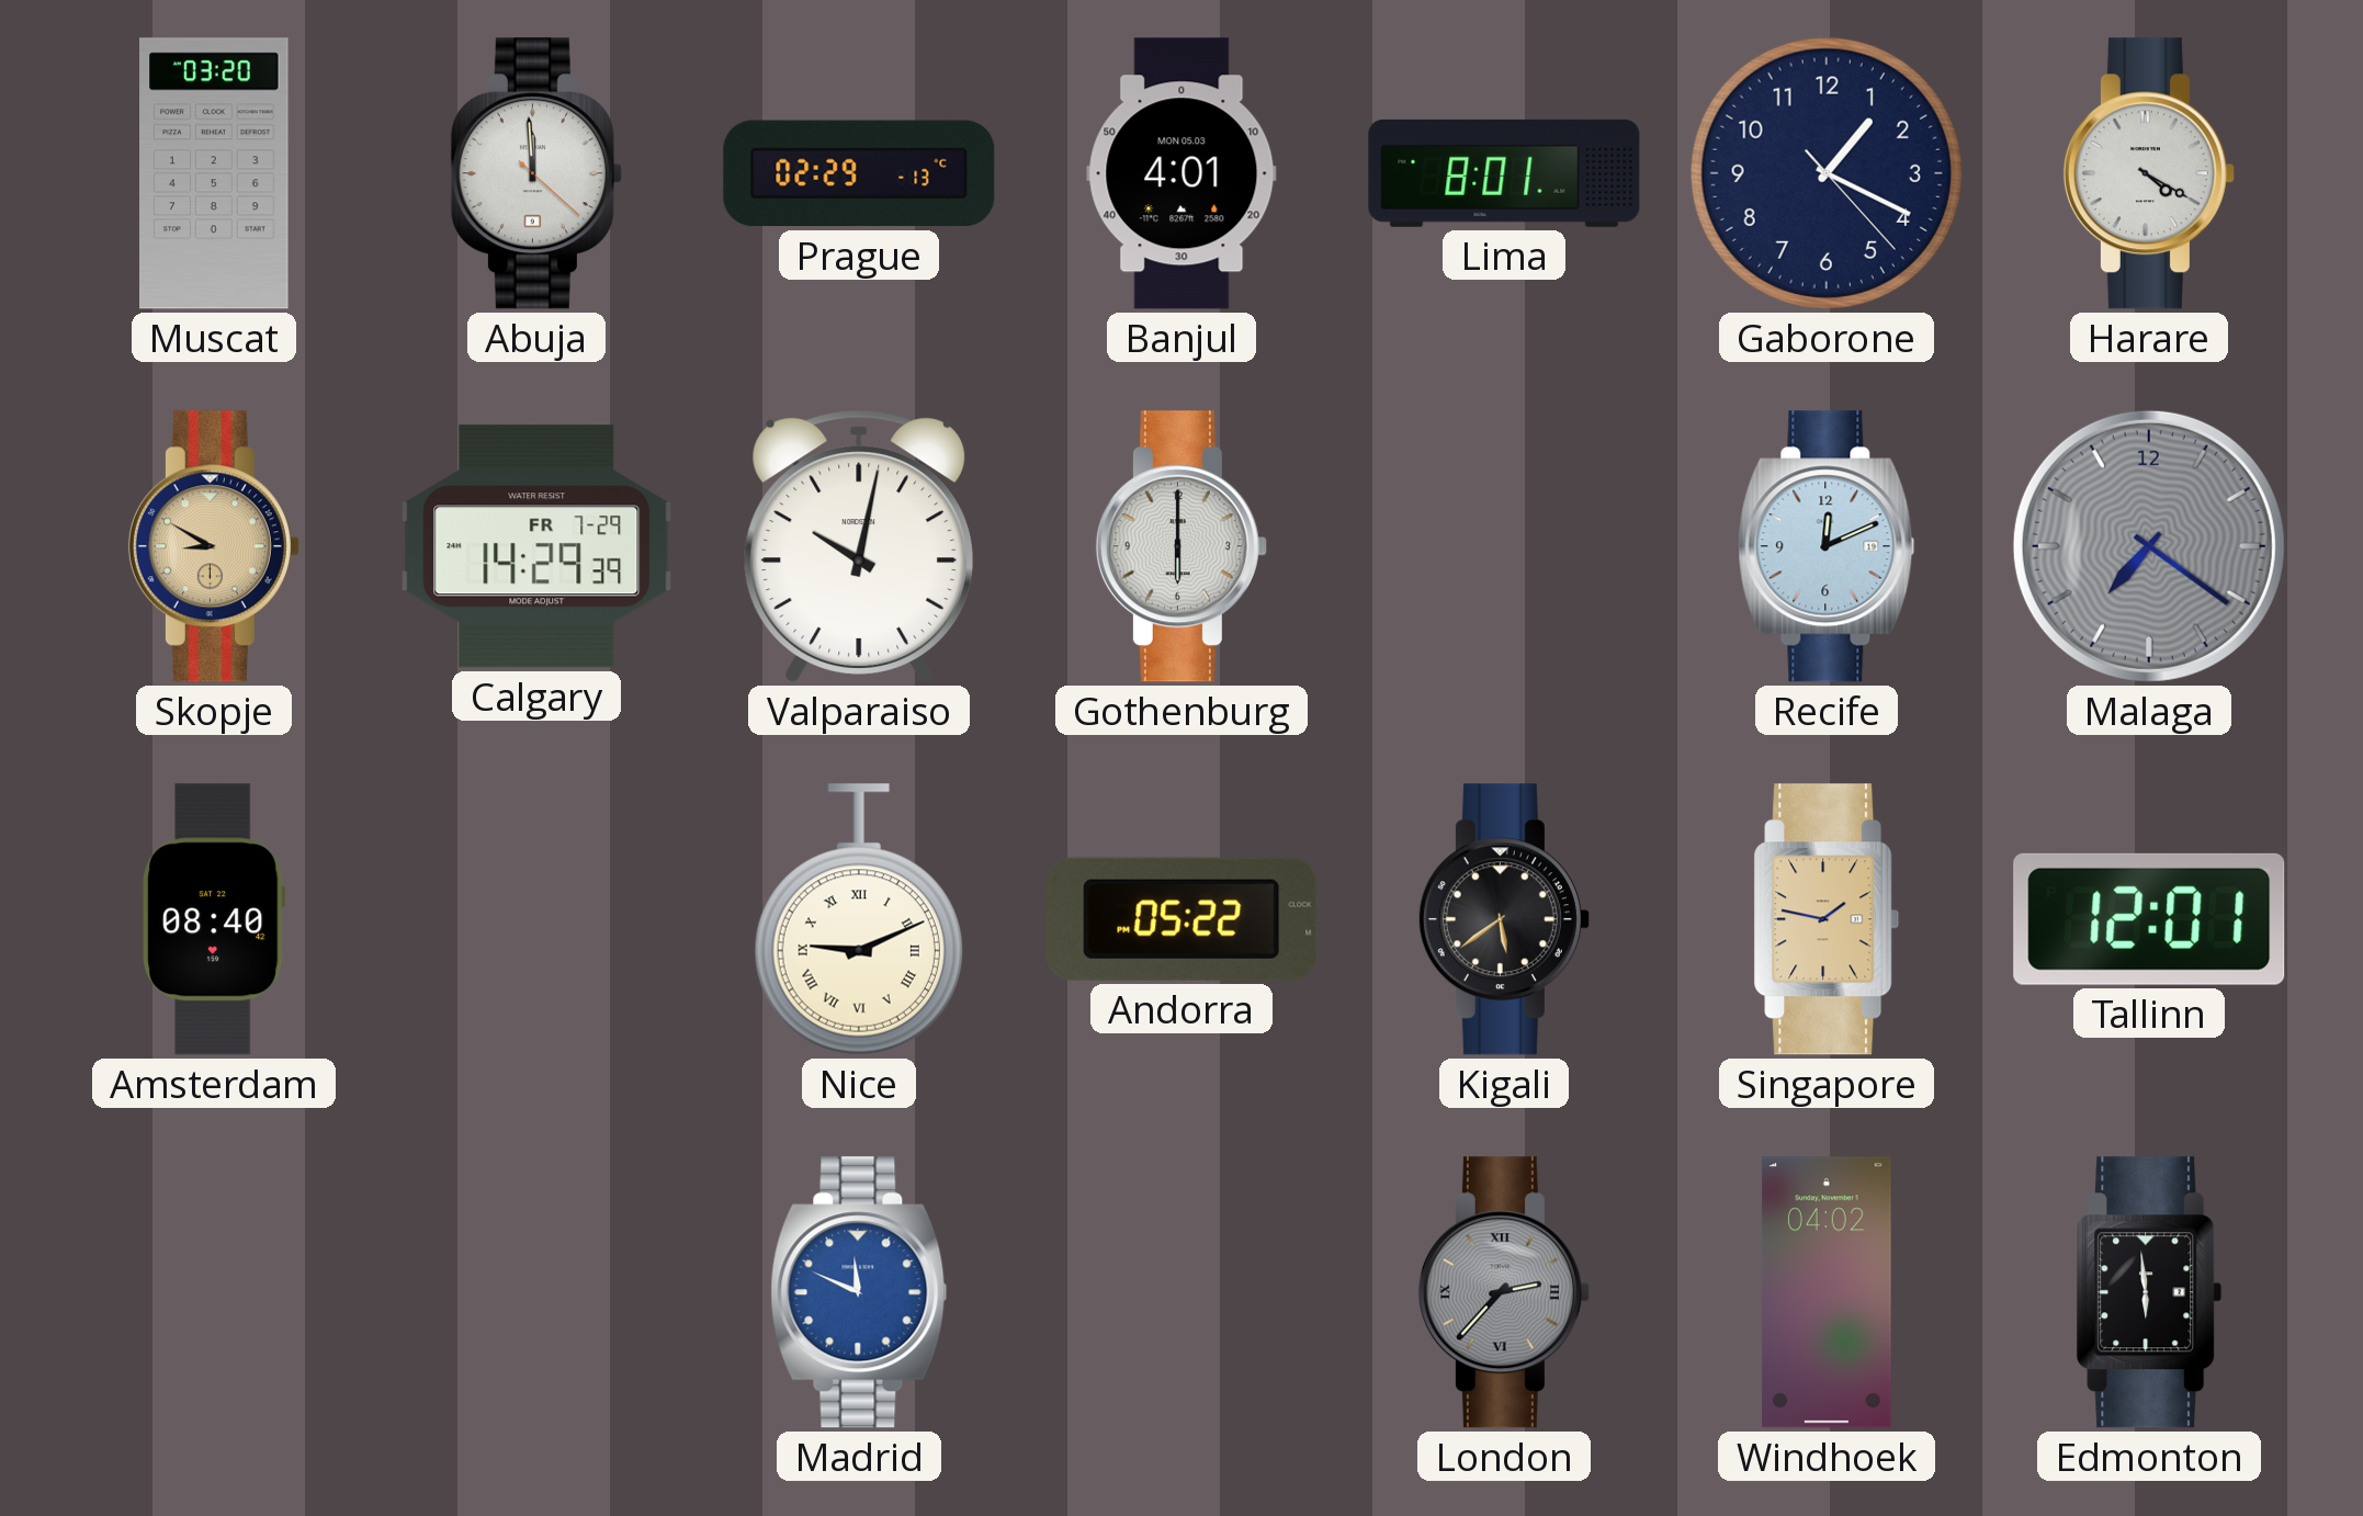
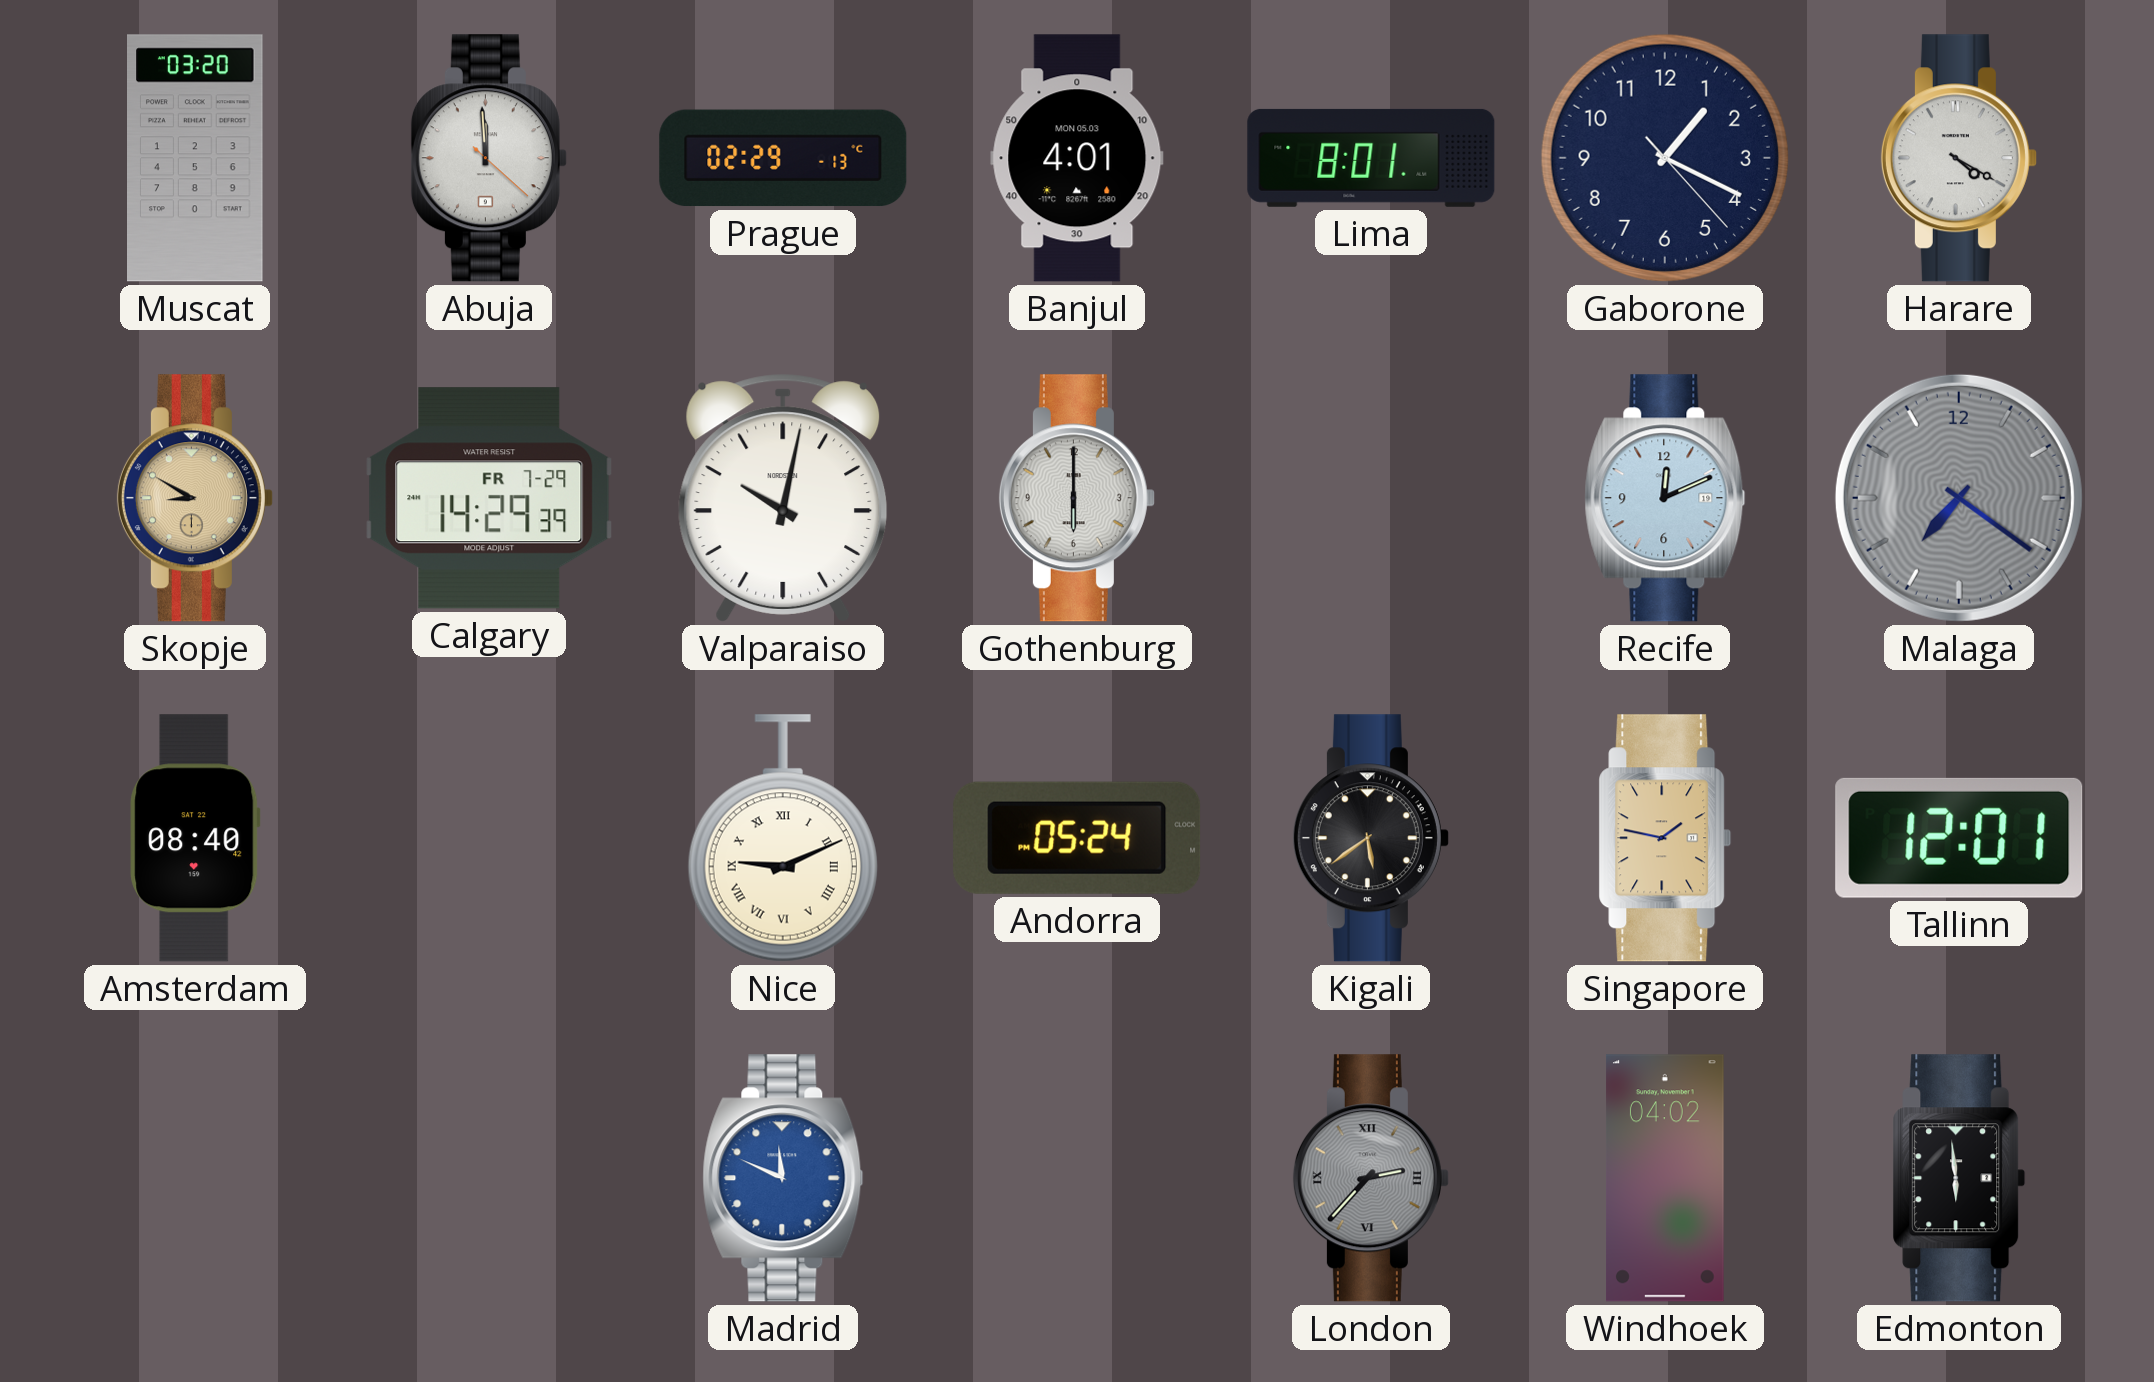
Andorra: 05:22 -> 05:24
